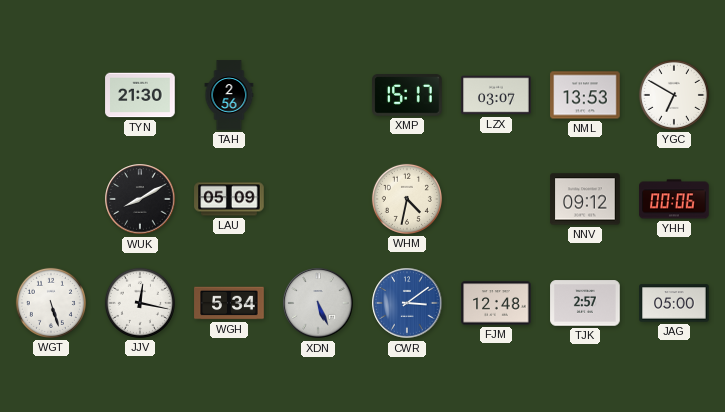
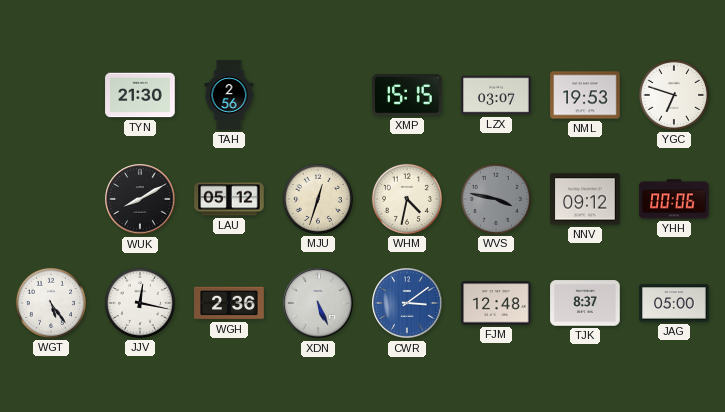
XMP: 15:17 -> 15:15
NML: 13:53 -> 19:53
YGC: 6:50 -> 6:48
LAU: 05:09 -> 05:12
MJU: none -> 12:33
WVS: none -> 3:47
WGT: 5:27 -> 5:24
WGH: 5:34 -> 2:36
TJK: 2:57 -> 8:37
